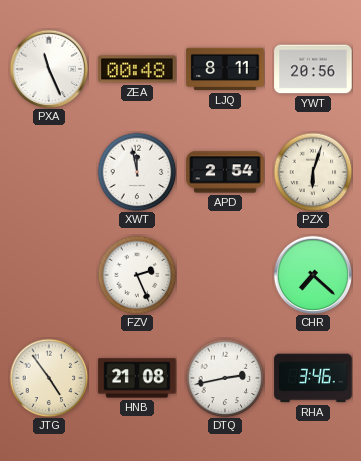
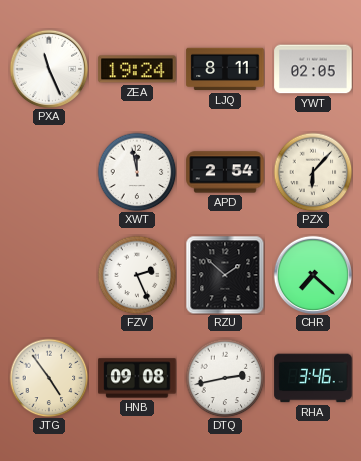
ZEA: 00:48 -> 19:24
YWT: 20:56 -> 02:05
PZX: 6:03 -> 6:07
RZU: none -> 1:52
HNB: 21:08 -> 09:08
